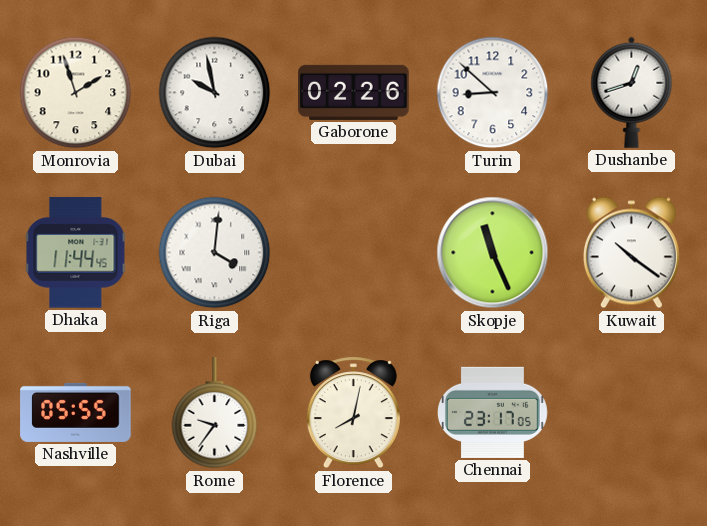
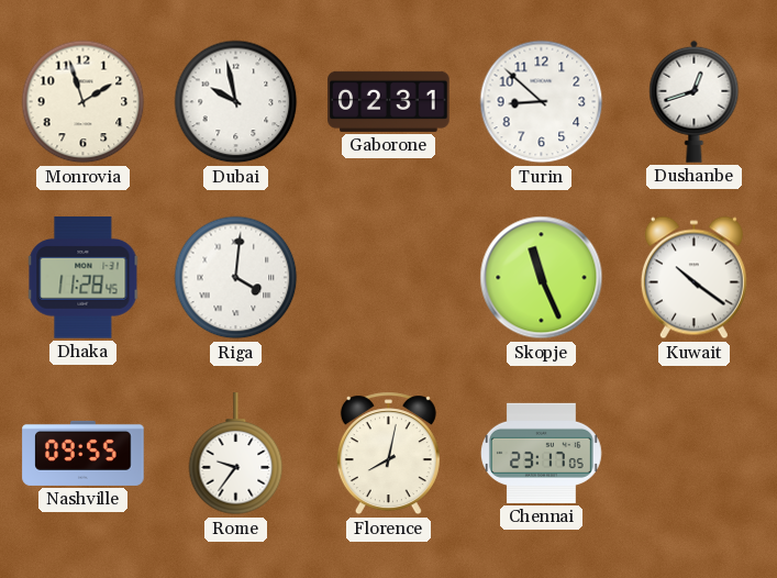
Gaborone: 02:26 -> 02:31
Dhaka: 11:44 -> 11:28
Nashville: 05:55 -> 09:55
